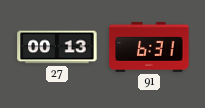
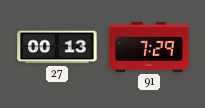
91: 6:31 -> 7:29
